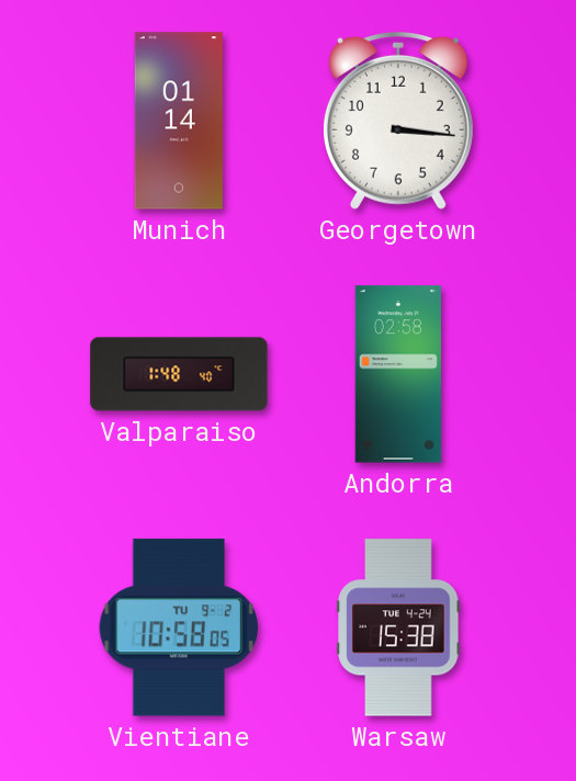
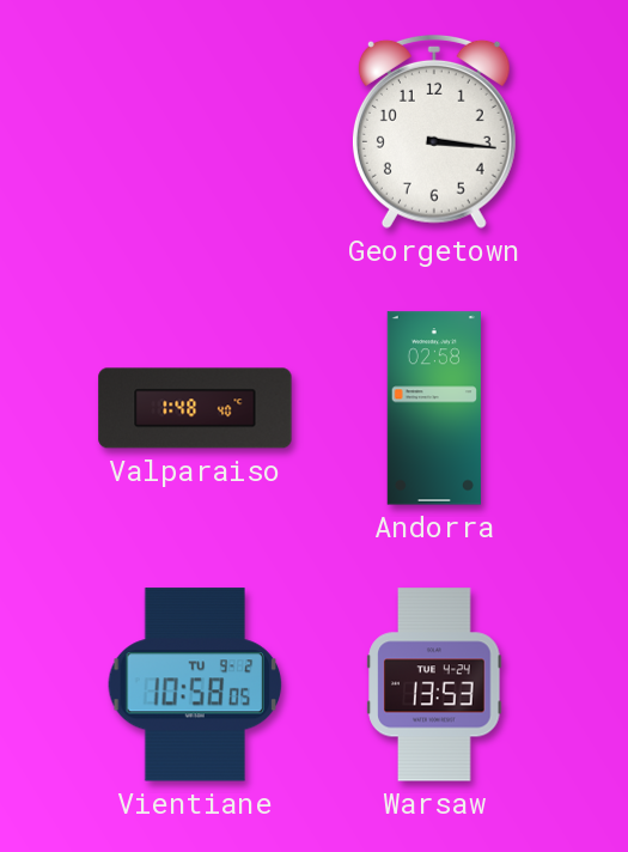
Munich: 01:14 -> none
Warsaw: 15:38 -> 13:53
